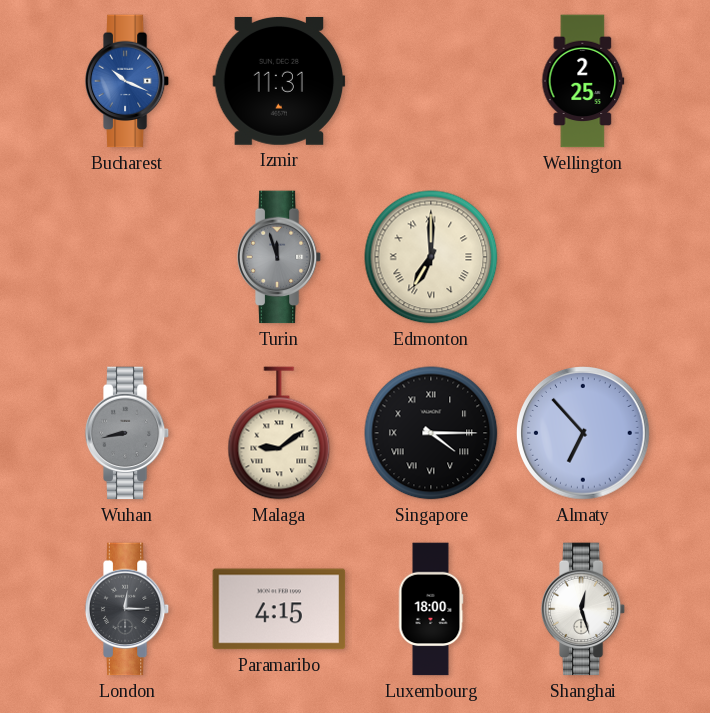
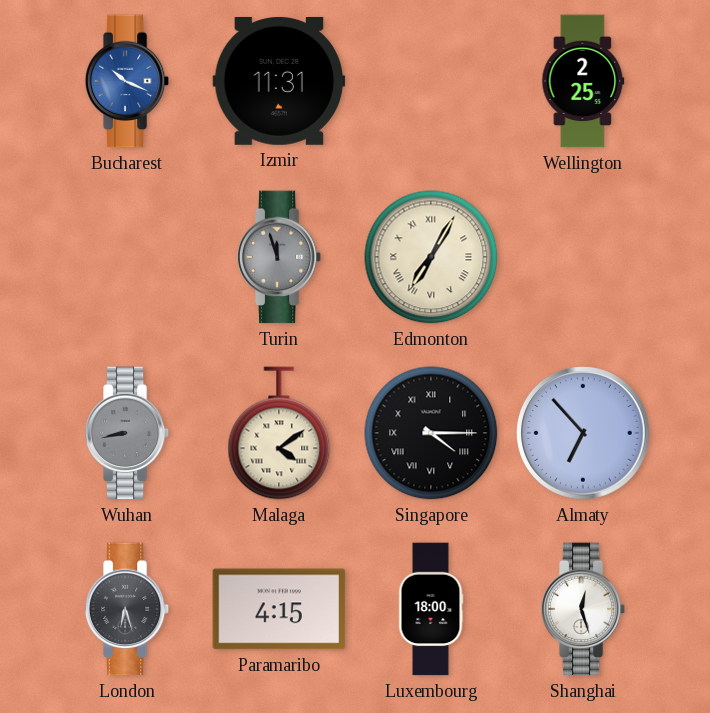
Edmonton: 7:00 -> 7:05
Malaga: 9:09 -> 4:09
London: 12:15 -> 6:27
